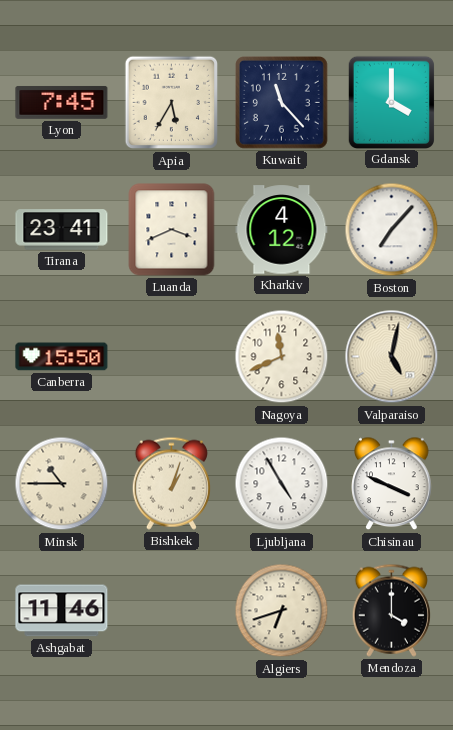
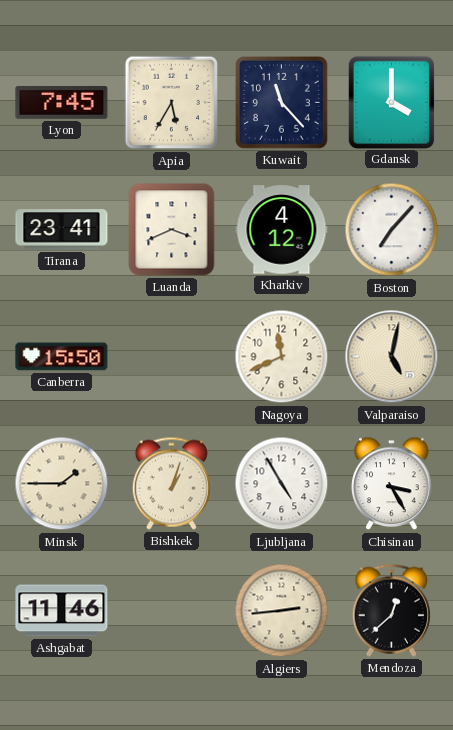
Minsk: 10:45 -> 1:45
Chisinau: 3:49 -> 3:25
Algiers: 6:42 -> 2:44
Mendoza: 4:00 -> 12:38
